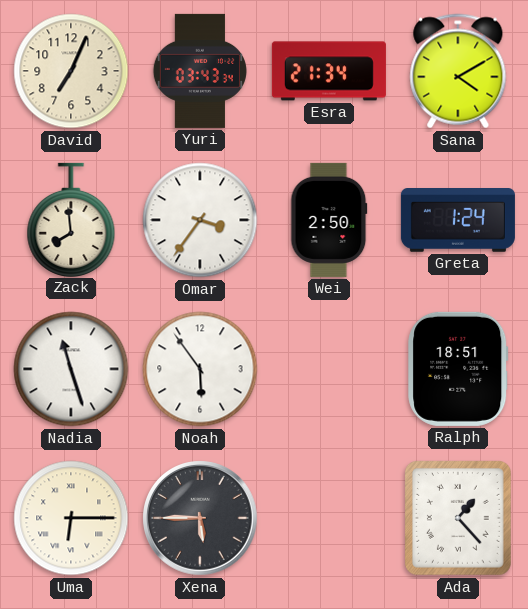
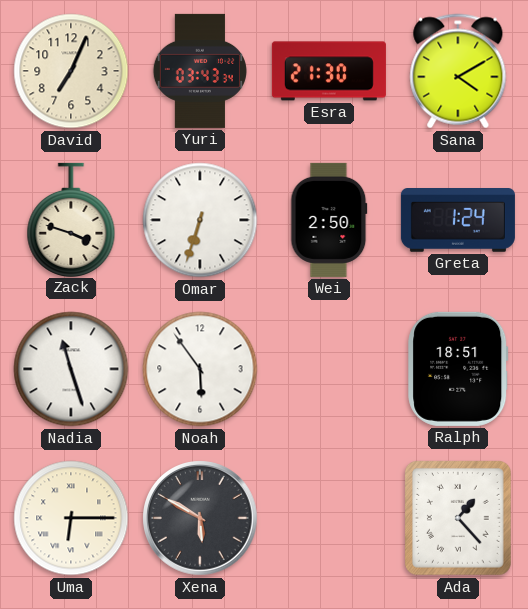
Esra: 21:34 -> 21:30
Zack: 7:59 -> 3:48
Omar: 3:36 -> 6:33
Xena: 5:45 -> 5:50
